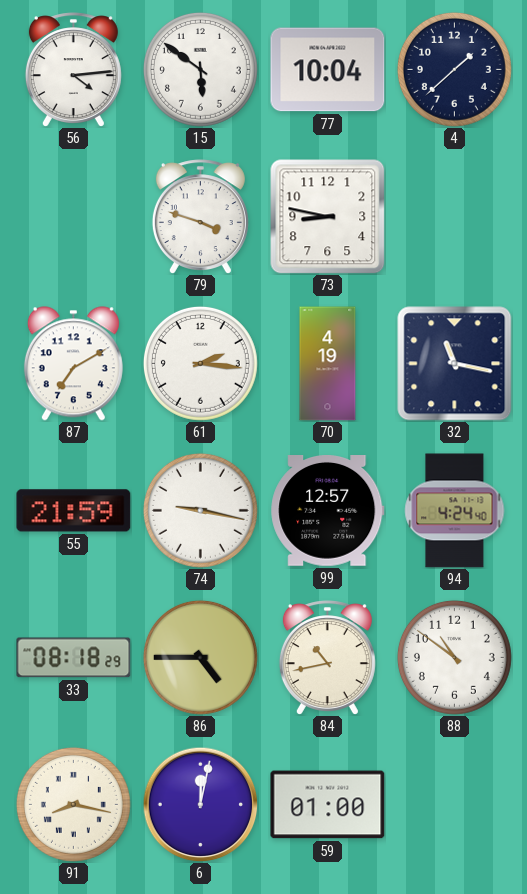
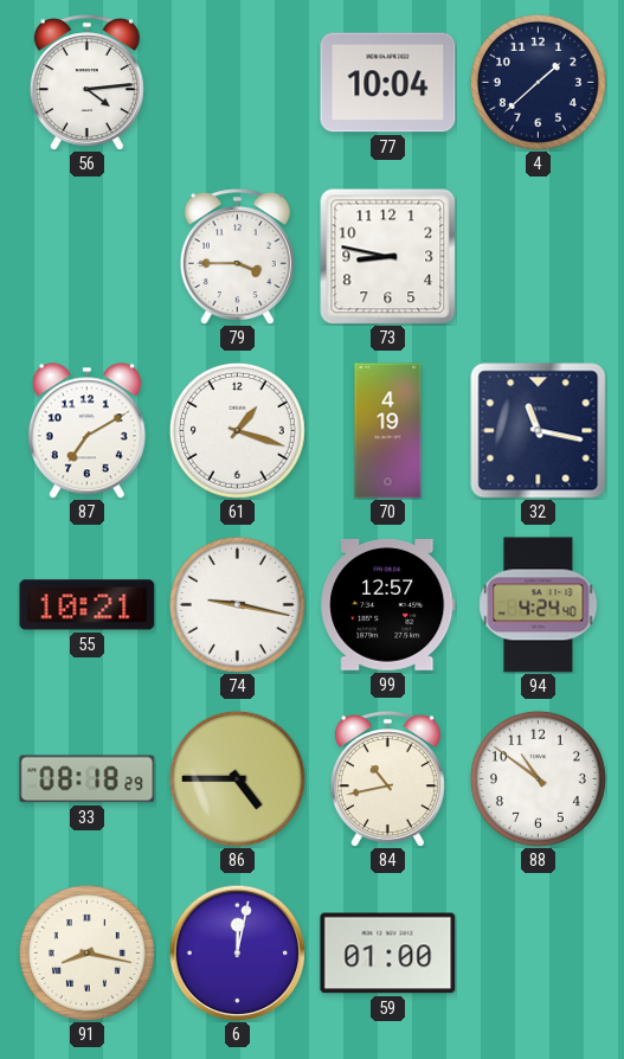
15: 5:51 -> none
79: 3:48 -> 3:45
61: 2:16 -> 1:18
55: 21:59 -> 10:21
